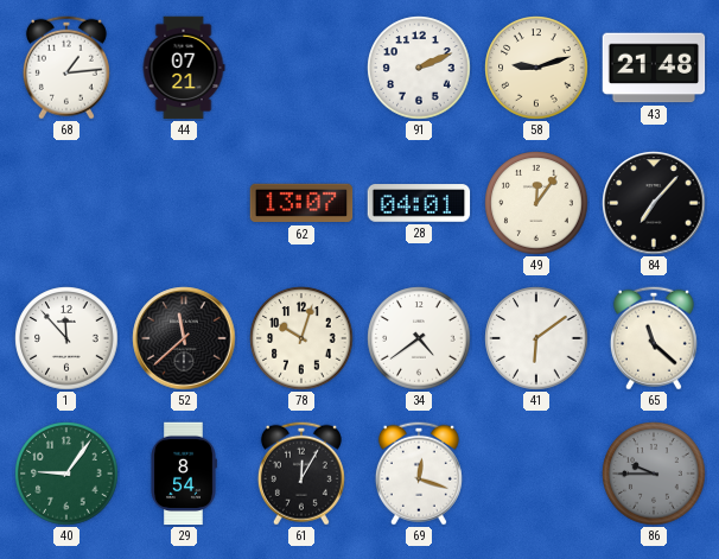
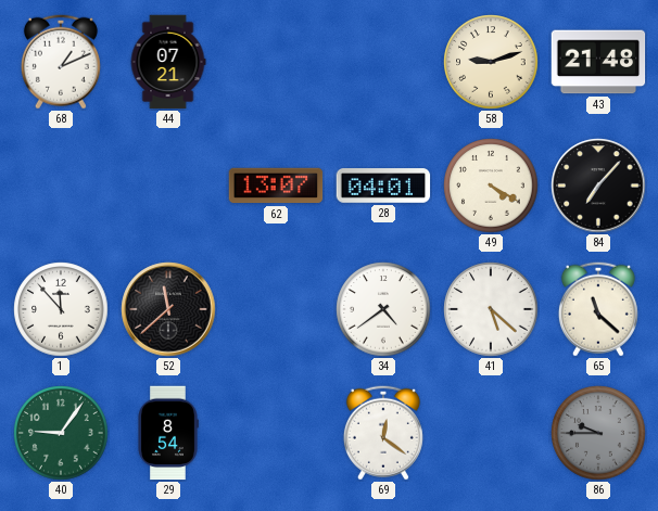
68: 1:14 -> 1:11
91: 2:11 -> none
49: 12:06 -> 4:20
78: 10:03 -> none
41: 6:09 -> 5:22
61: 12:05 -> none
69: 12:18 -> 12:21
